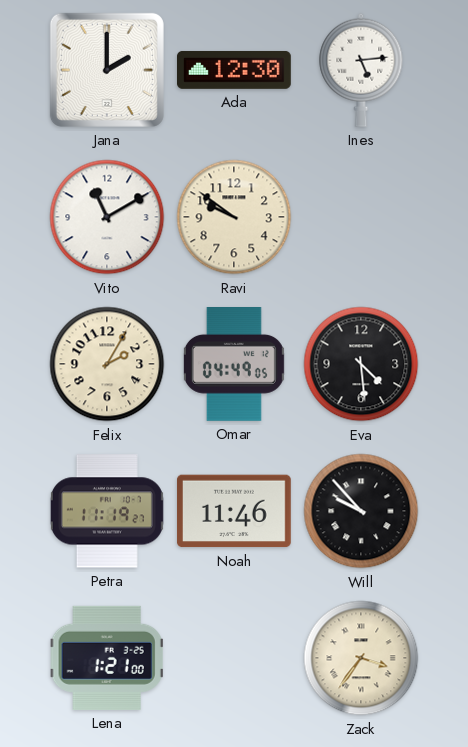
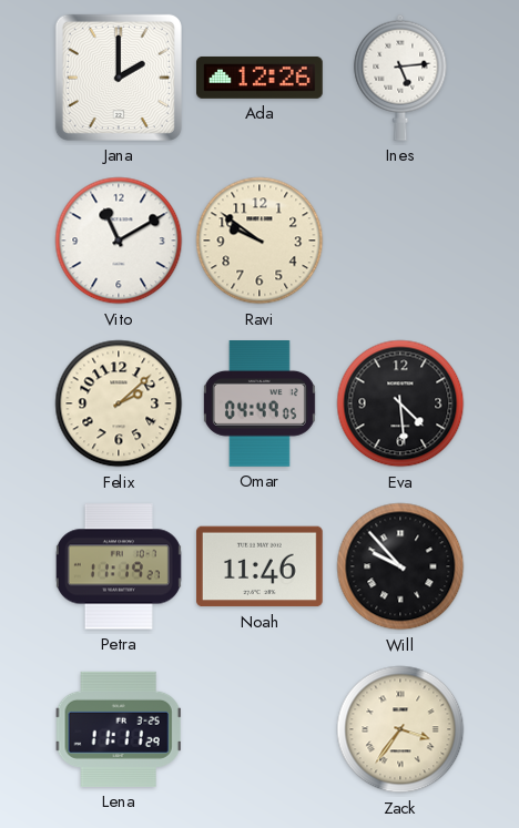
Ada: 12:30 -> 12:26
Felix: 2:05 -> 2:08
Lena: 1:21 -> 11:11
